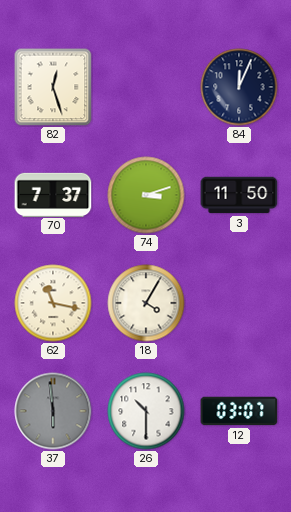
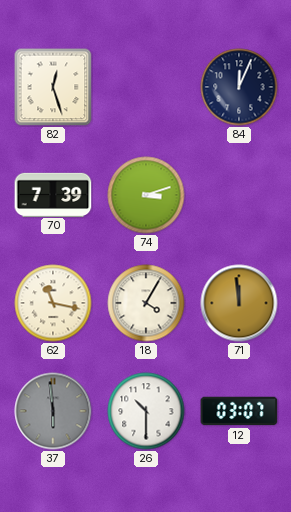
70: 7:37 -> 7:39
3: 11:50 -> none
71: none -> 11:59
